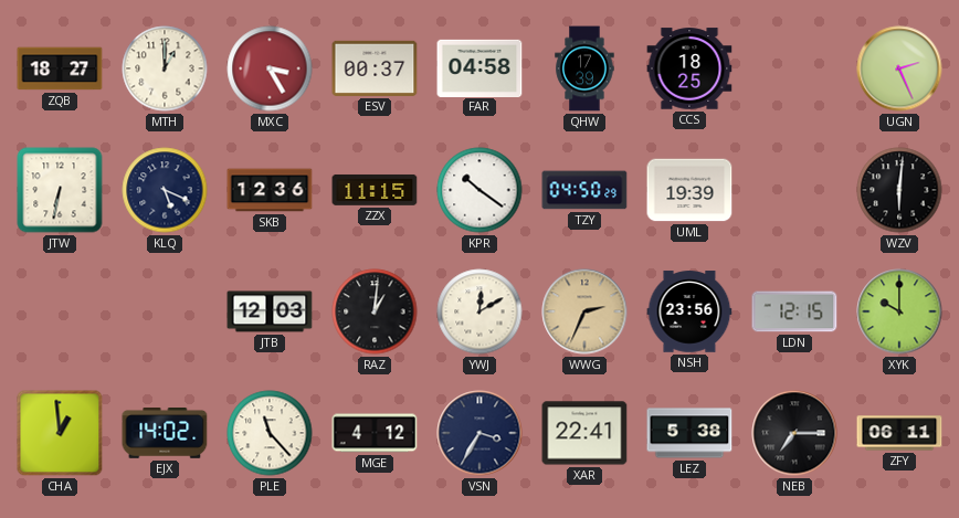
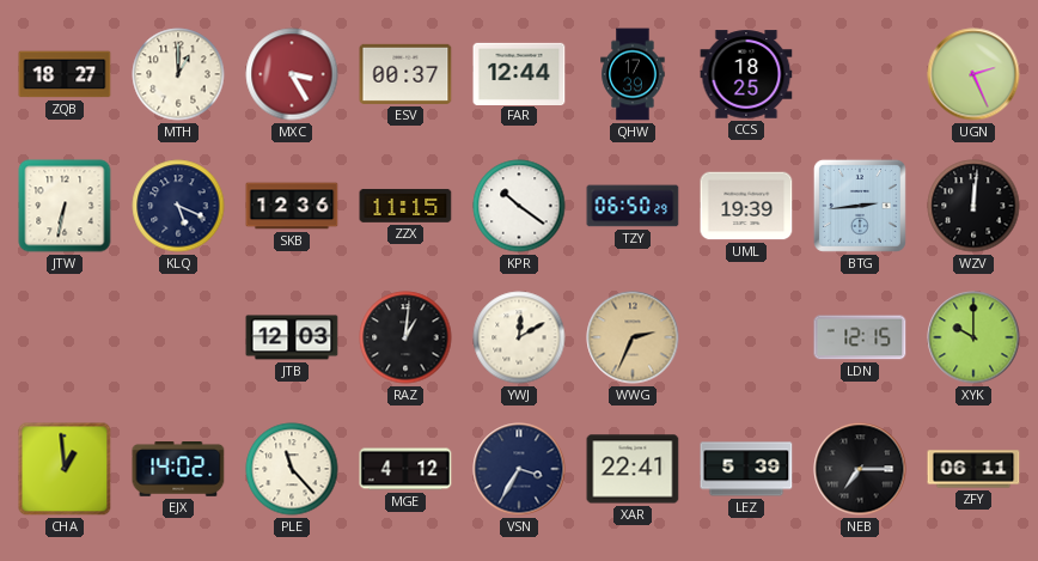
FAR: 04:58 -> 12:44
TZY: 04:50 -> 06:50
BTG: none -> 2:44
WZV: 6:01 -> 12:01
NSH: 23:56 -> none
LEZ: 5:38 -> 5:39
